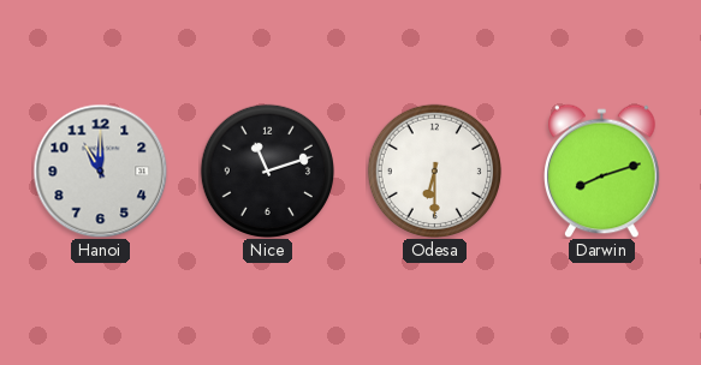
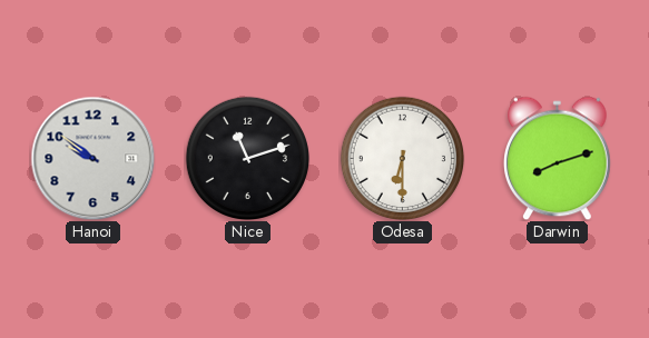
Hanoi: 11:00 -> 9:51
